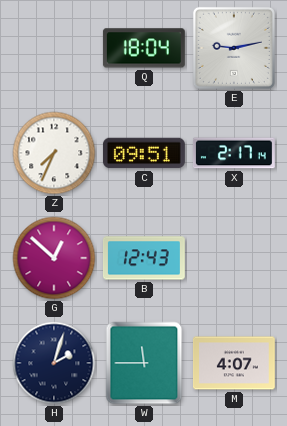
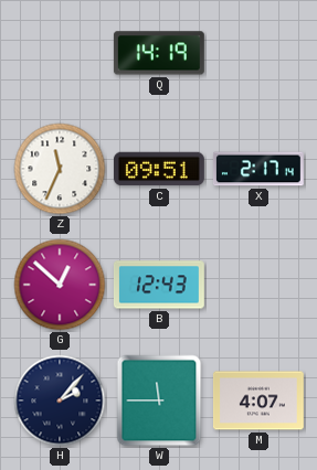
Q: 18:04 -> 14:19
E: 9:13 -> none
Z: 7:34 -> 11:34
H: 2:03 -> 2:07
